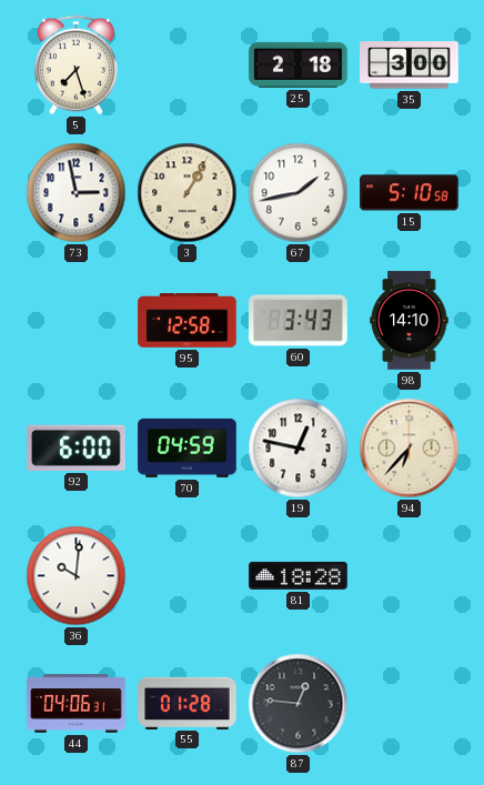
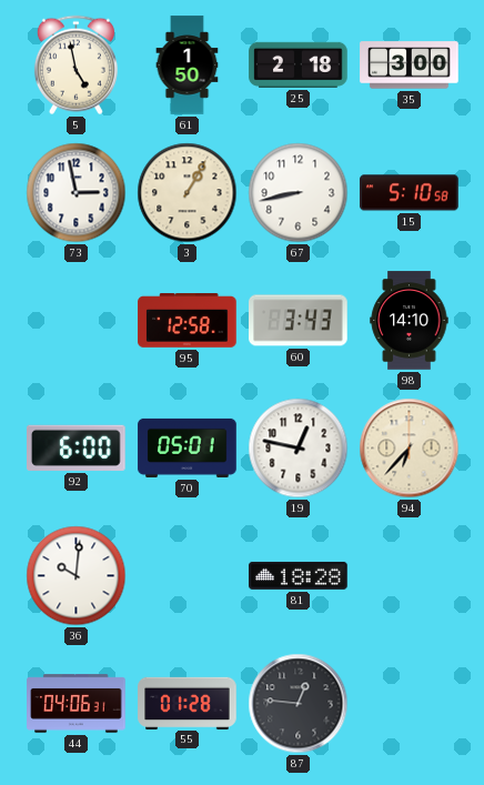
5: 7:27 -> 4:58
61: none -> 1:50
67: 1:43 -> 8:43
70: 04:59 -> 05:01
